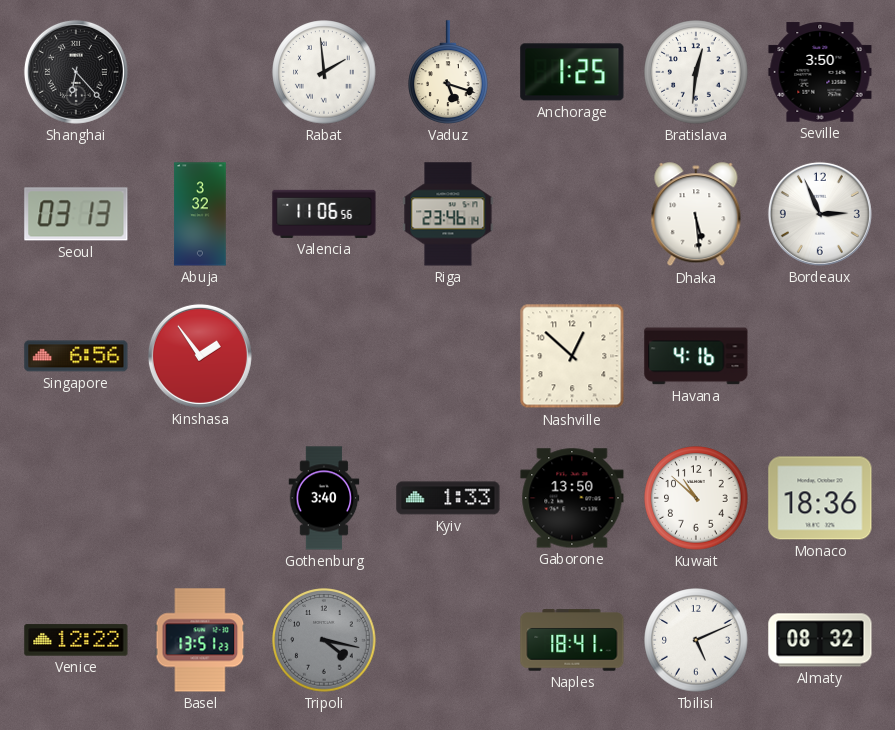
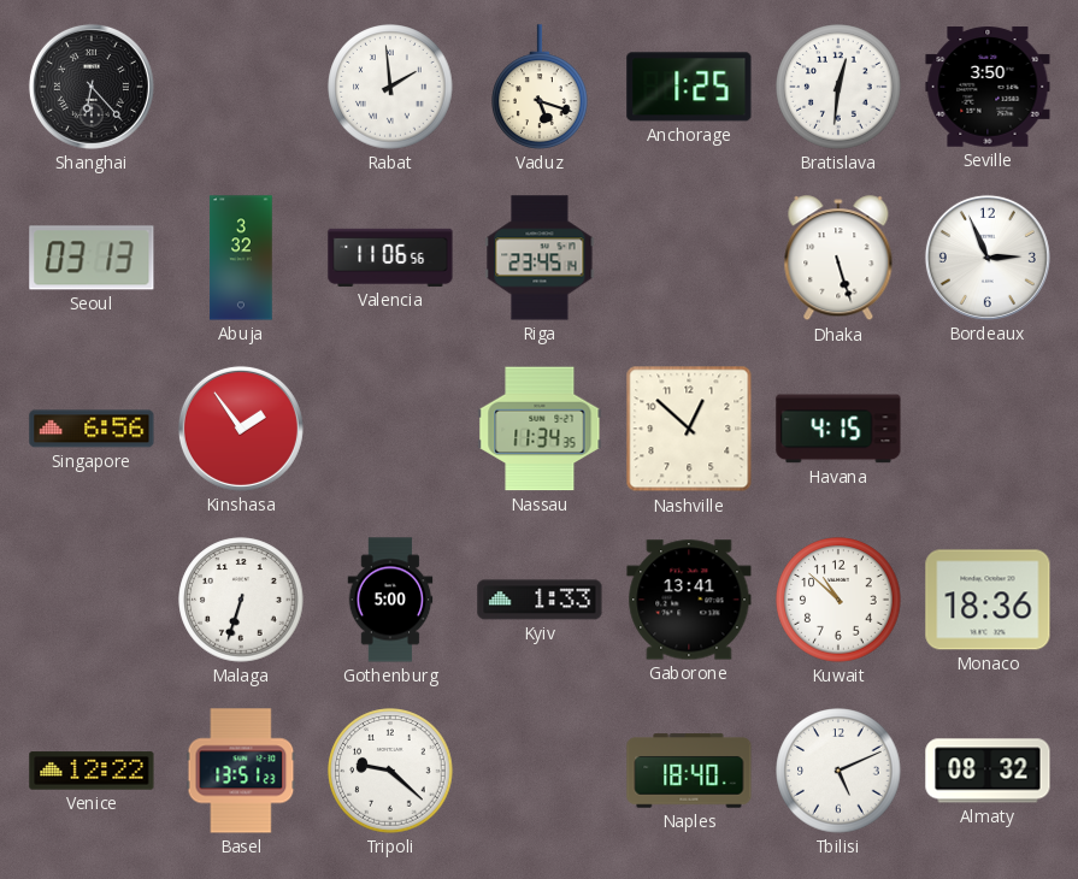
Riga: 23:46 -> 23:45
Dhaka: 5:29 -> 5:27
Nassau: none -> 11:34
Havana: 4:16 -> 4:15
Malaga: none -> 6:33
Gothenburg: 3:40 -> 5:00
Gaborone: 13:50 -> 13:41
Tripoli: 4:17 -> 9:22
Tripoli dial: grey -> white
Naples: 18:41 -> 18:40
